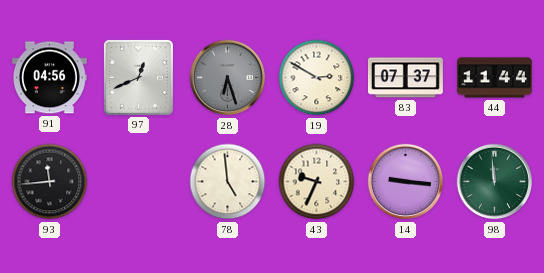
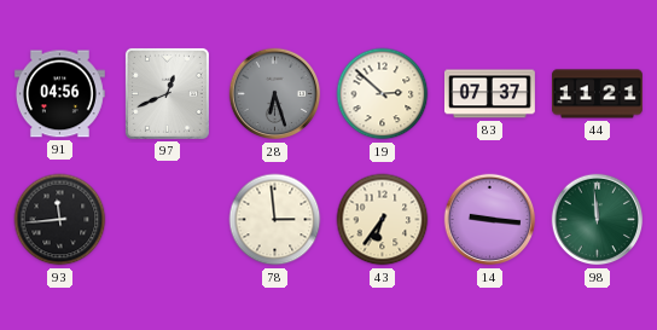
19: 2:50 -> 2:52
44: 11:44 -> 11:21
78: 4:59 -> 2:59
43: 9:34 -> 6:36
